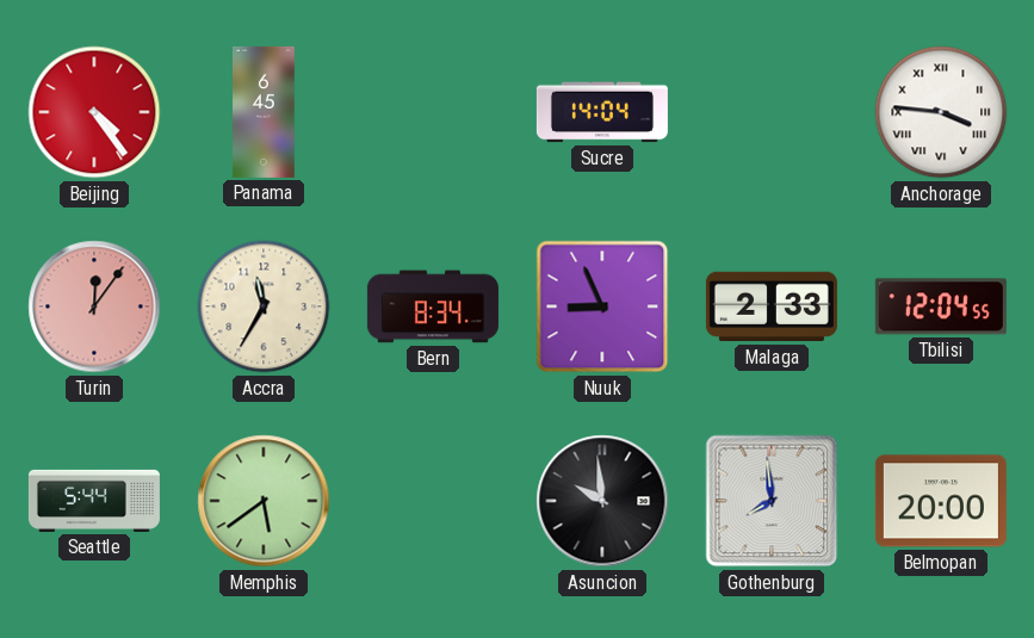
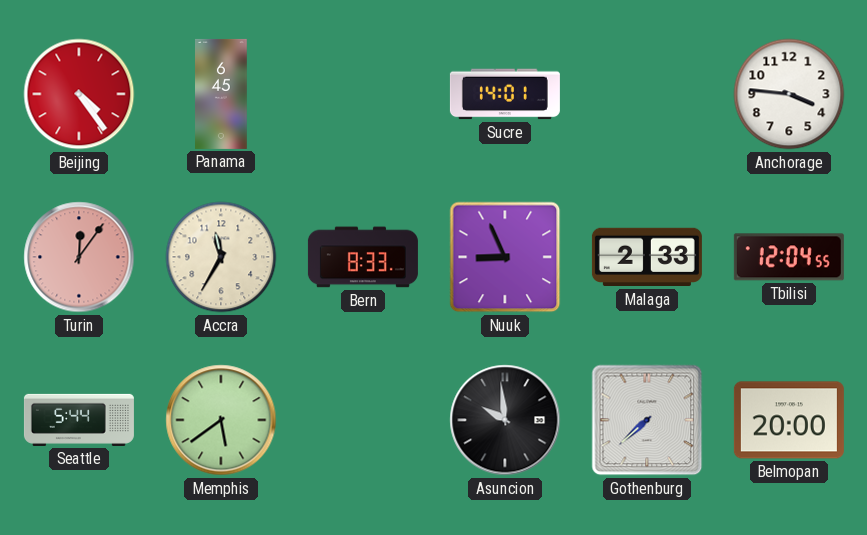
Sucre: 14:04 -> 14:01
Anchorage numerals: Roman -> Arabic
Bern: 8:34 -> 8:33
Gothenburg: 7:59 -> 7:38
